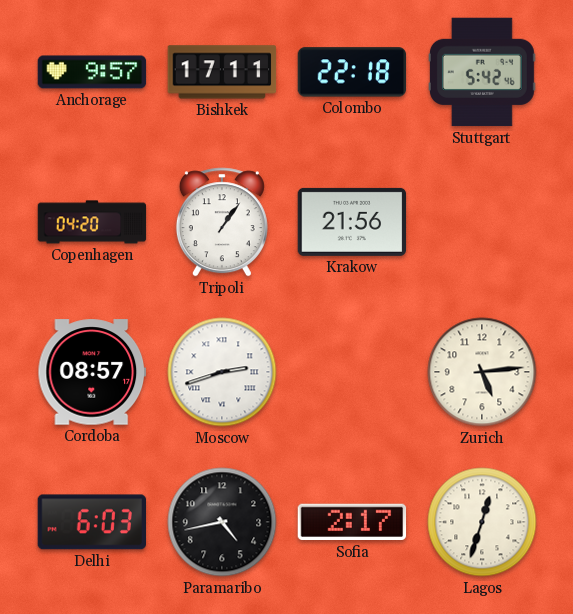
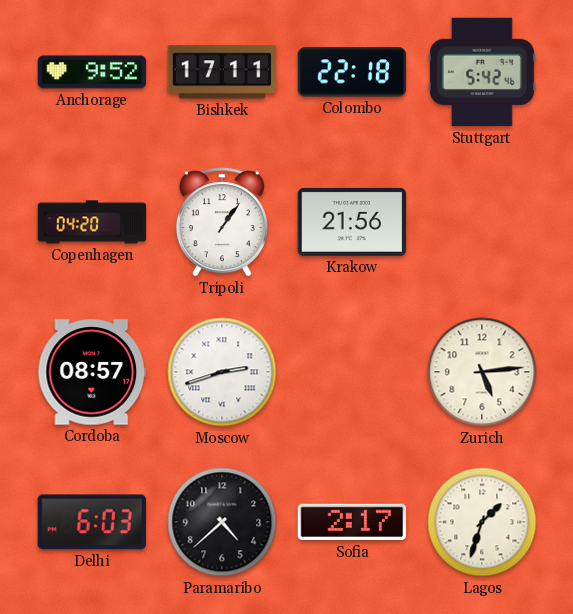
Anchorage: 9:57 -> 9:52
Paramaribo: 4:43 -> 4:38
Lagos: 12:33 -> 1:33
